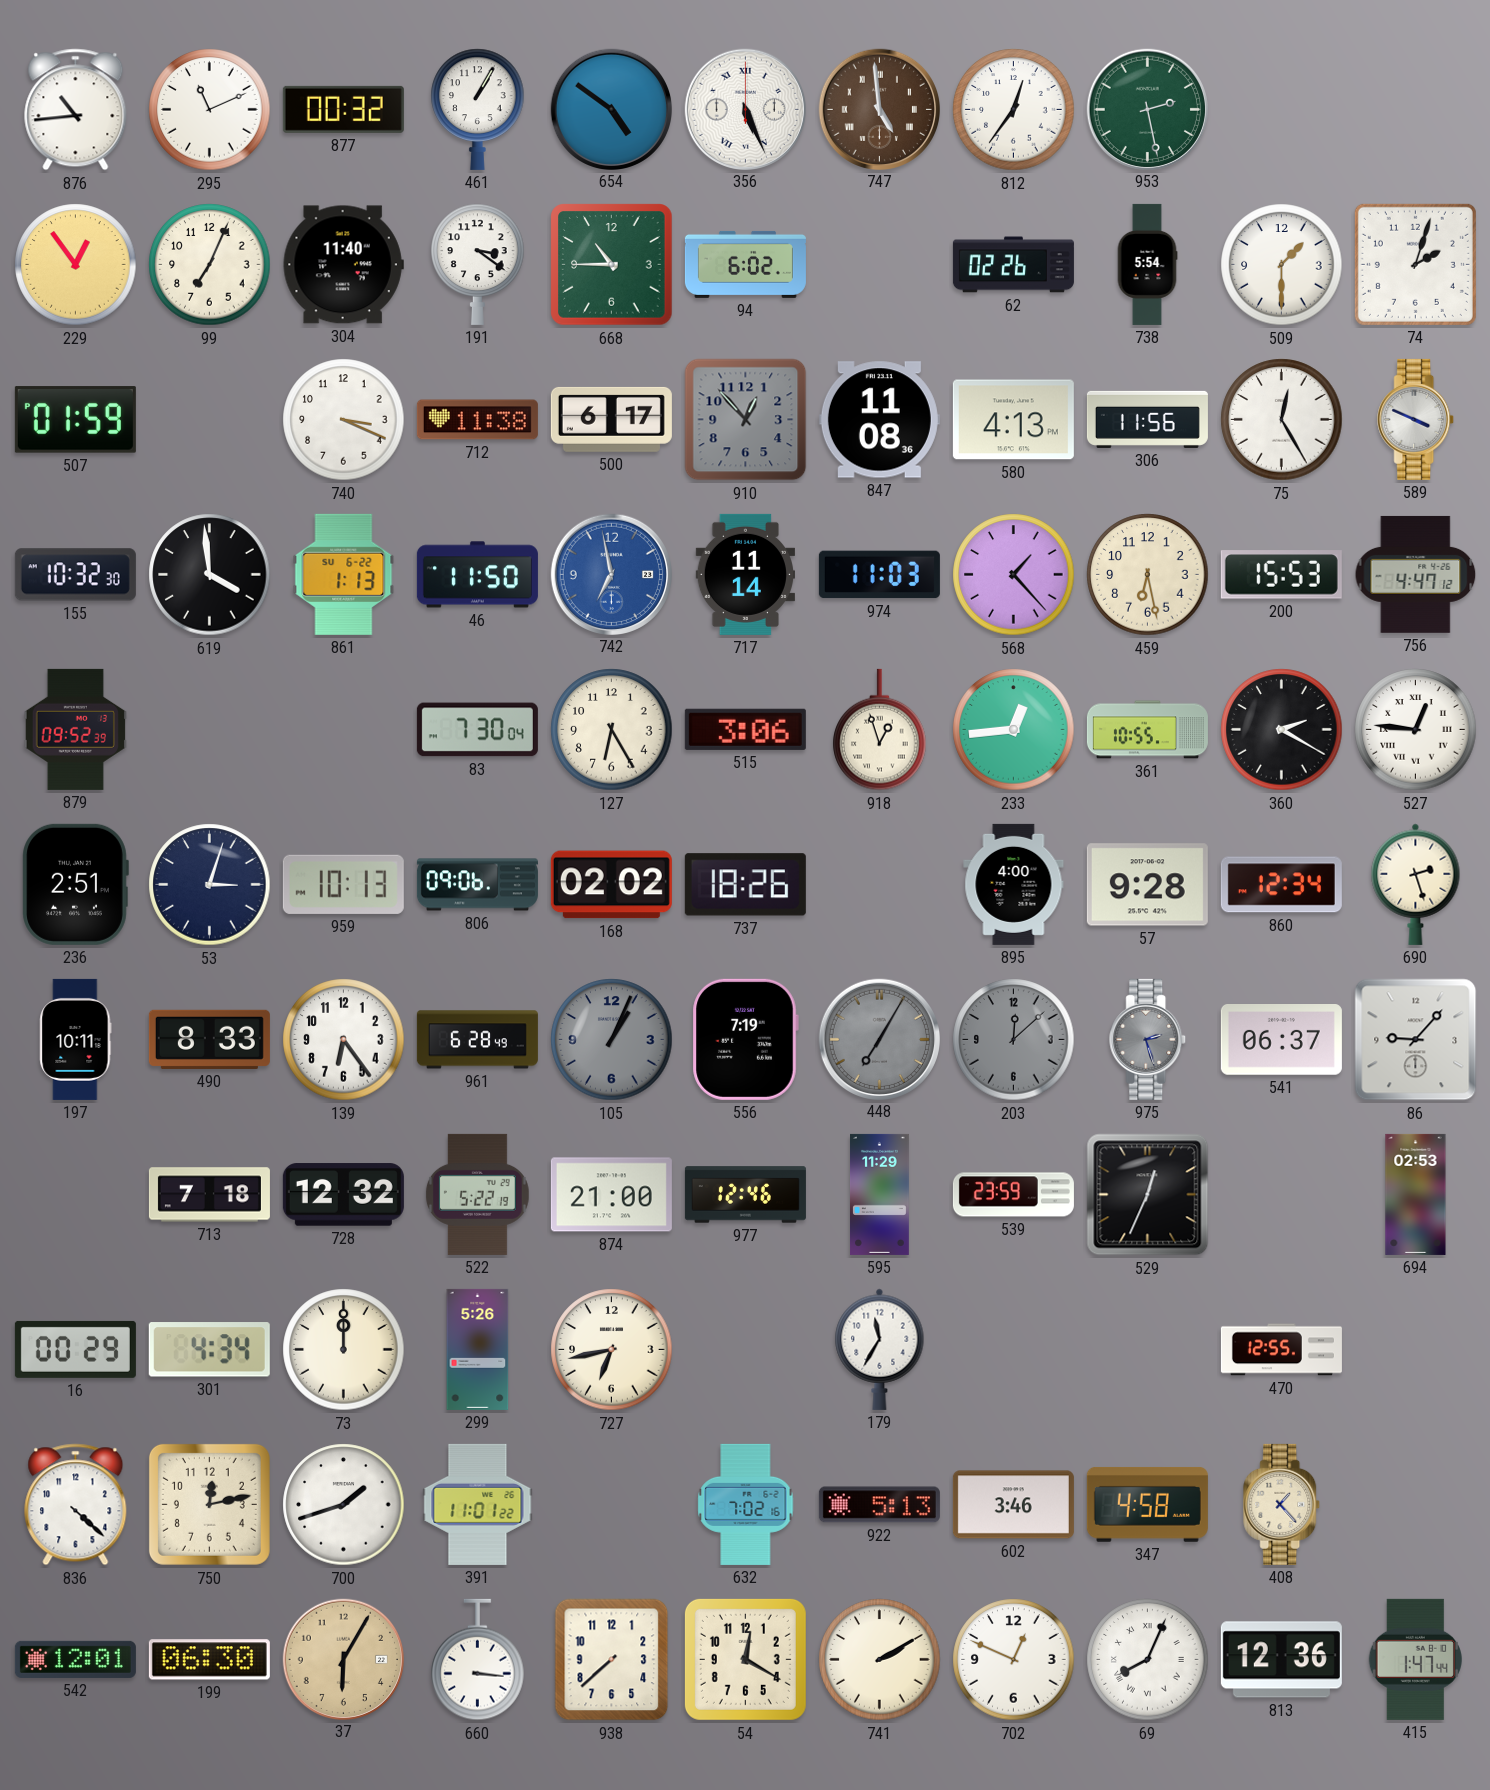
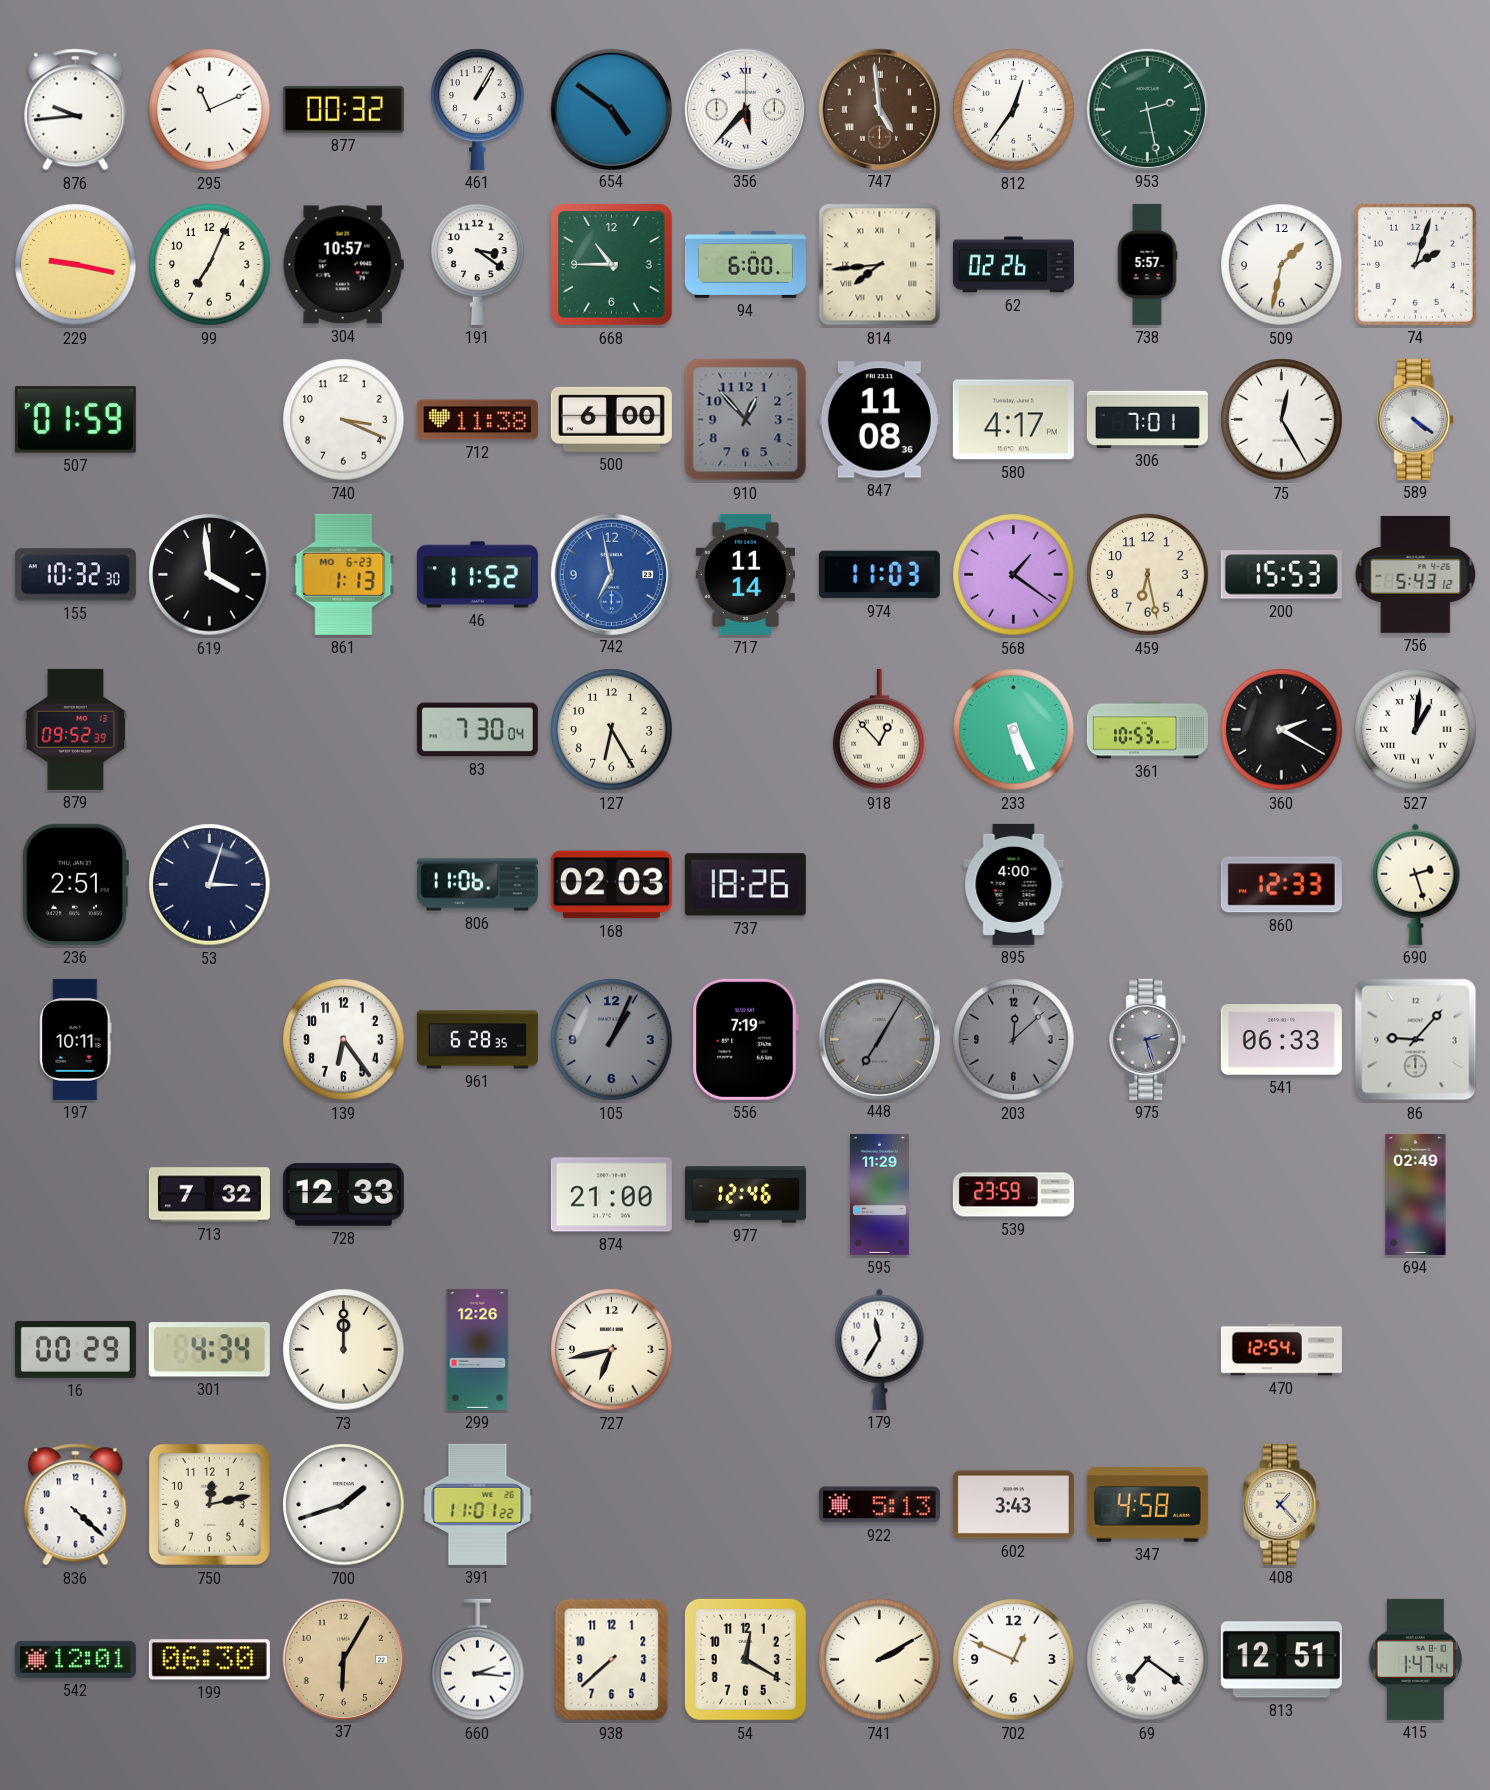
876: 10:44 -> 9:44
356: 5:26 -> 5:37
229: 12:54 -> 9:17
304: 11:40 -> 10:57
94: 6:02 -> 6:00
814: none -> 7:44
738: 5:54 -> 5:57
509: 1:30 -> 1:32
500: 6:17 -> 6:00
580: 4:13 -> 4:17
306: 11:56 -> 7:01
589: 3:49 -> 4:21
861 date: SU 6-22 -> MO 6-23
46: 11:50 -> 11:52
568: 1:23 -> 1:21
756: 4:47 -> 5:43
515: 3:06 -> none
918: 12:57 -> 12:53
233: 12:44 -> 5:26
361: 10:55 -> 10:53
527: 12:46 -> 1:01
959: 10:13 -> none
806: 09:06 -> 11:06
168: 02:02 -> 02:03
57: 9:28 -> none
860: 12:34 -> 12:33
490: 8:33 -> none
961: 6:28:49 -> 6:28:35
541: 06:37 -> 06:33
713: 7:18 -> 7:32
728: 12:32 -> 12:33
522: 5:22 -> none
529: 12:34 -> none
694: 02:53 -> 02:49
299: 5:26 -> 12:26
470: 12:55 -> 12:54
632: 7:02 -> none
602: 3:46 -> 3:43
660: 3:16 -> 2:16
69: 8:04 -> 7:21
813: 12:36 -> 12:51
